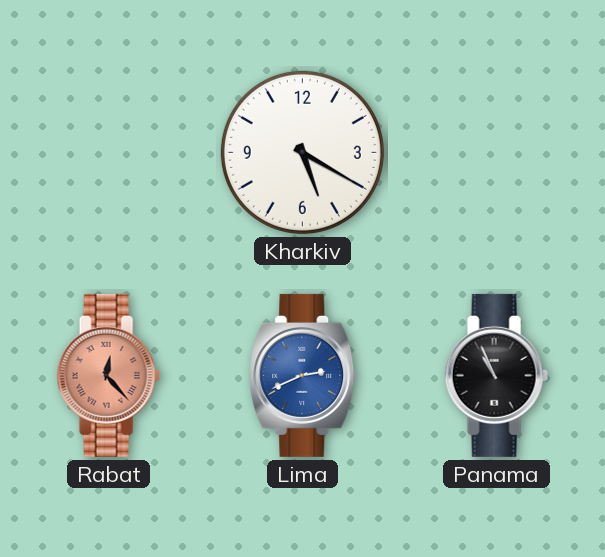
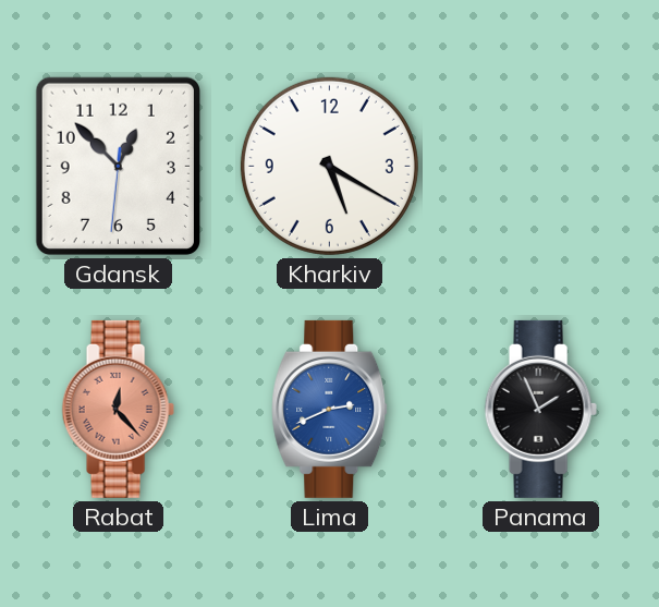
Gdansk: none -> 12:52
Panama: 10:56 -> 1:56
